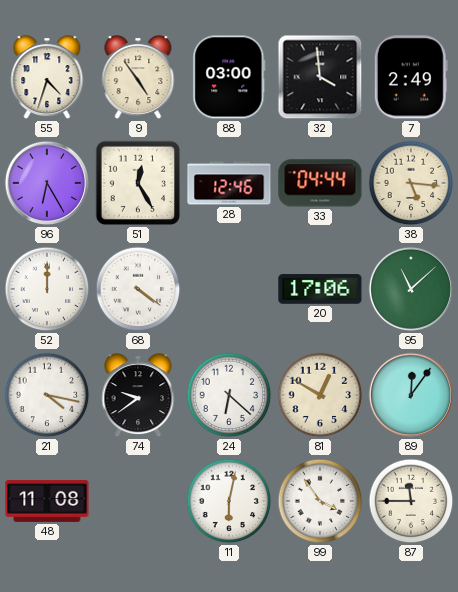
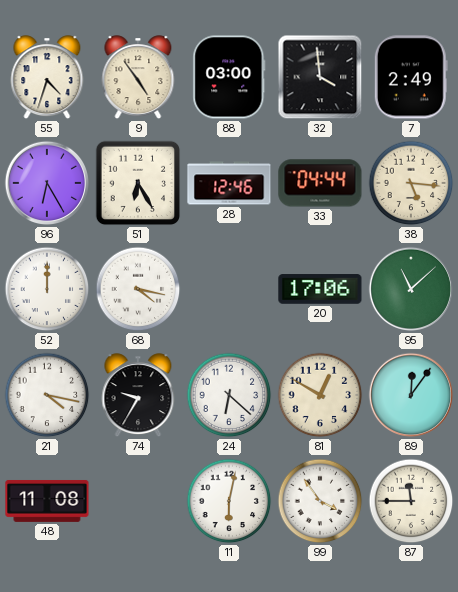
51: 12:25 -> 6:25
68: 4:21 -> 4:17
74: 9:39 -> 9:35
